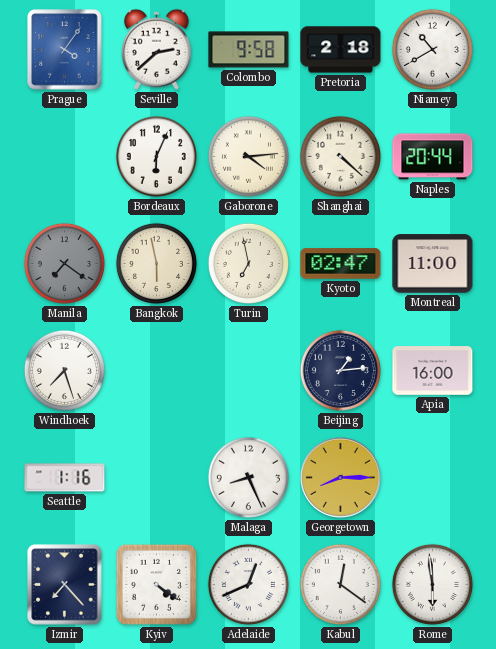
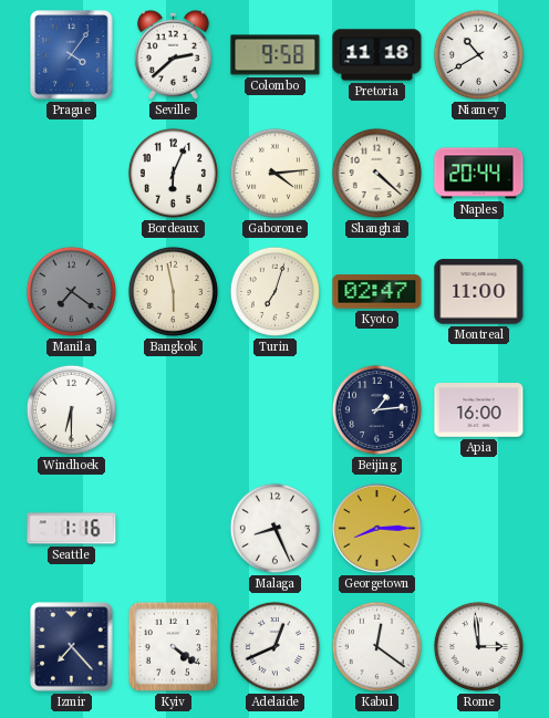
Pretoria: 2:18 -> 11:18
Turin: 6:58 -> 7:03
Windhoek: 7:27 -> 6:30
Rome: 5:59 -> 2:59
